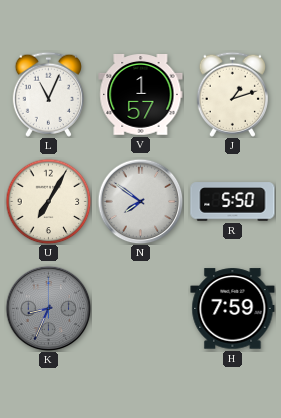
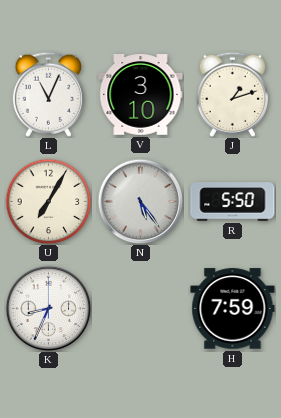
V: 1:57 -> 3:10
N: 7:51 -> 5:24
K dial: grey -> white
